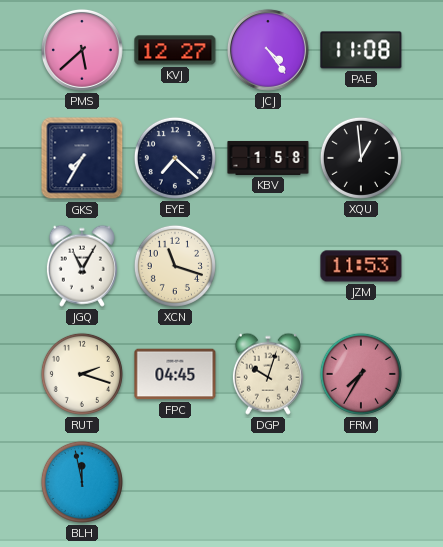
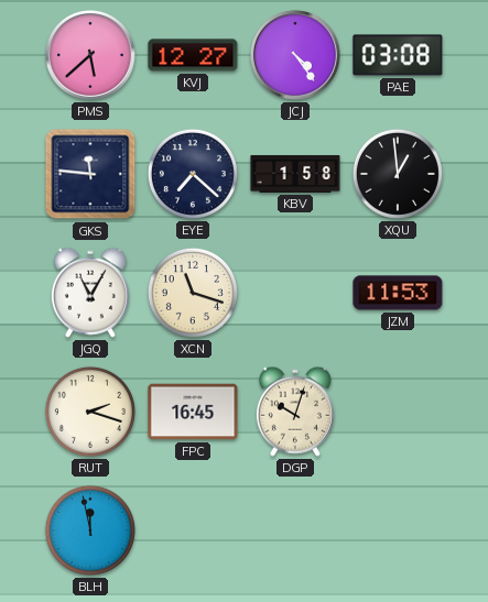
PAE: 11:08 -> 03:08
GKS: 7:35 -> 11:46
FPC: 04:45 -> 16:45
FRM: 7:35 -> none
